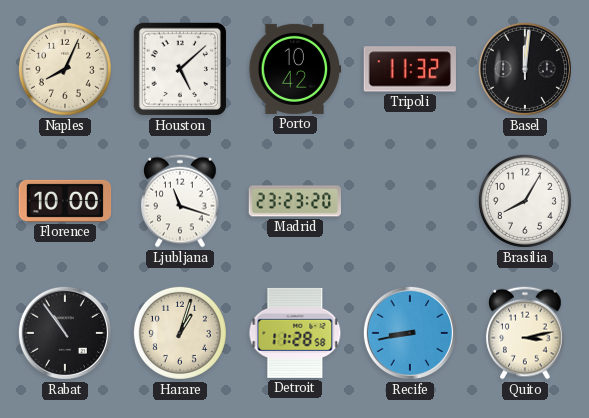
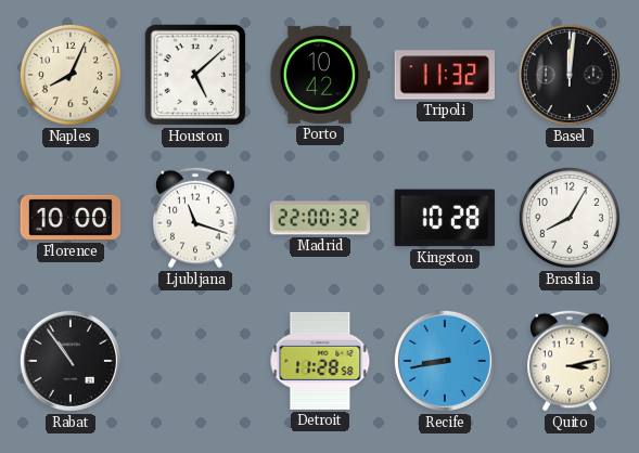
Madrid: 23:23 -> 22:00
Kingston: none -> 10:28
Harare: 1:03 -> none
